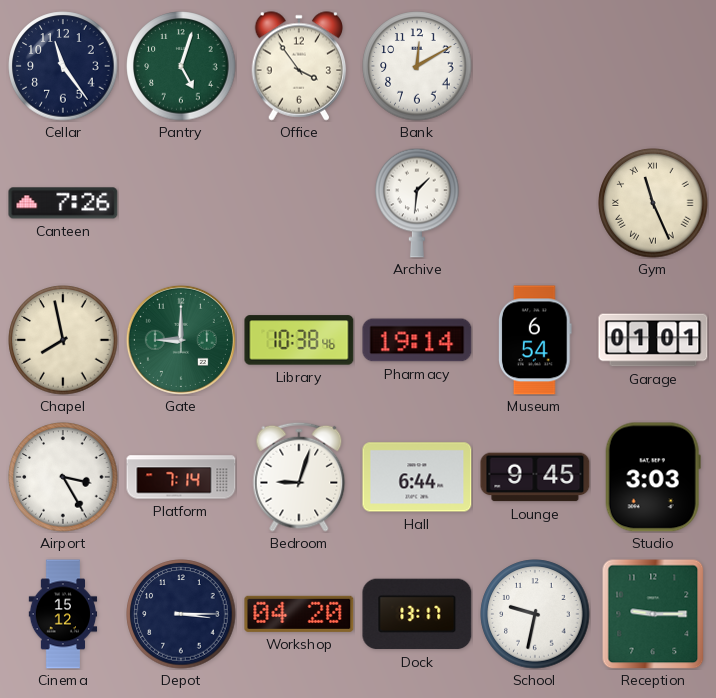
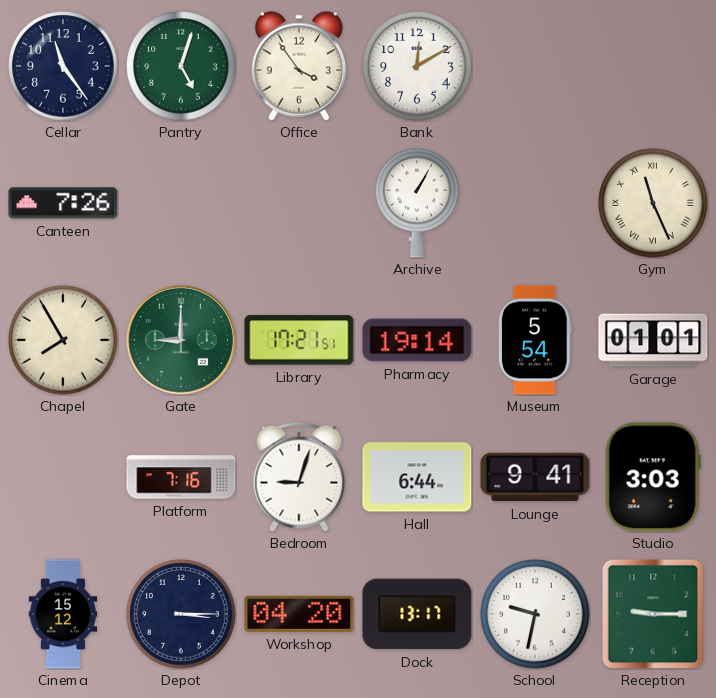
Archive: 1:31 -> 1:05
Chapel: 7:58 -> 7:55
Library: 10:38 -> 17:21
Museum: 6:54 -> 5:54
Airport: 3:25 -> none
Platform: 7:14 -> 7:16
Lounge: 9:45 -> 9:41
